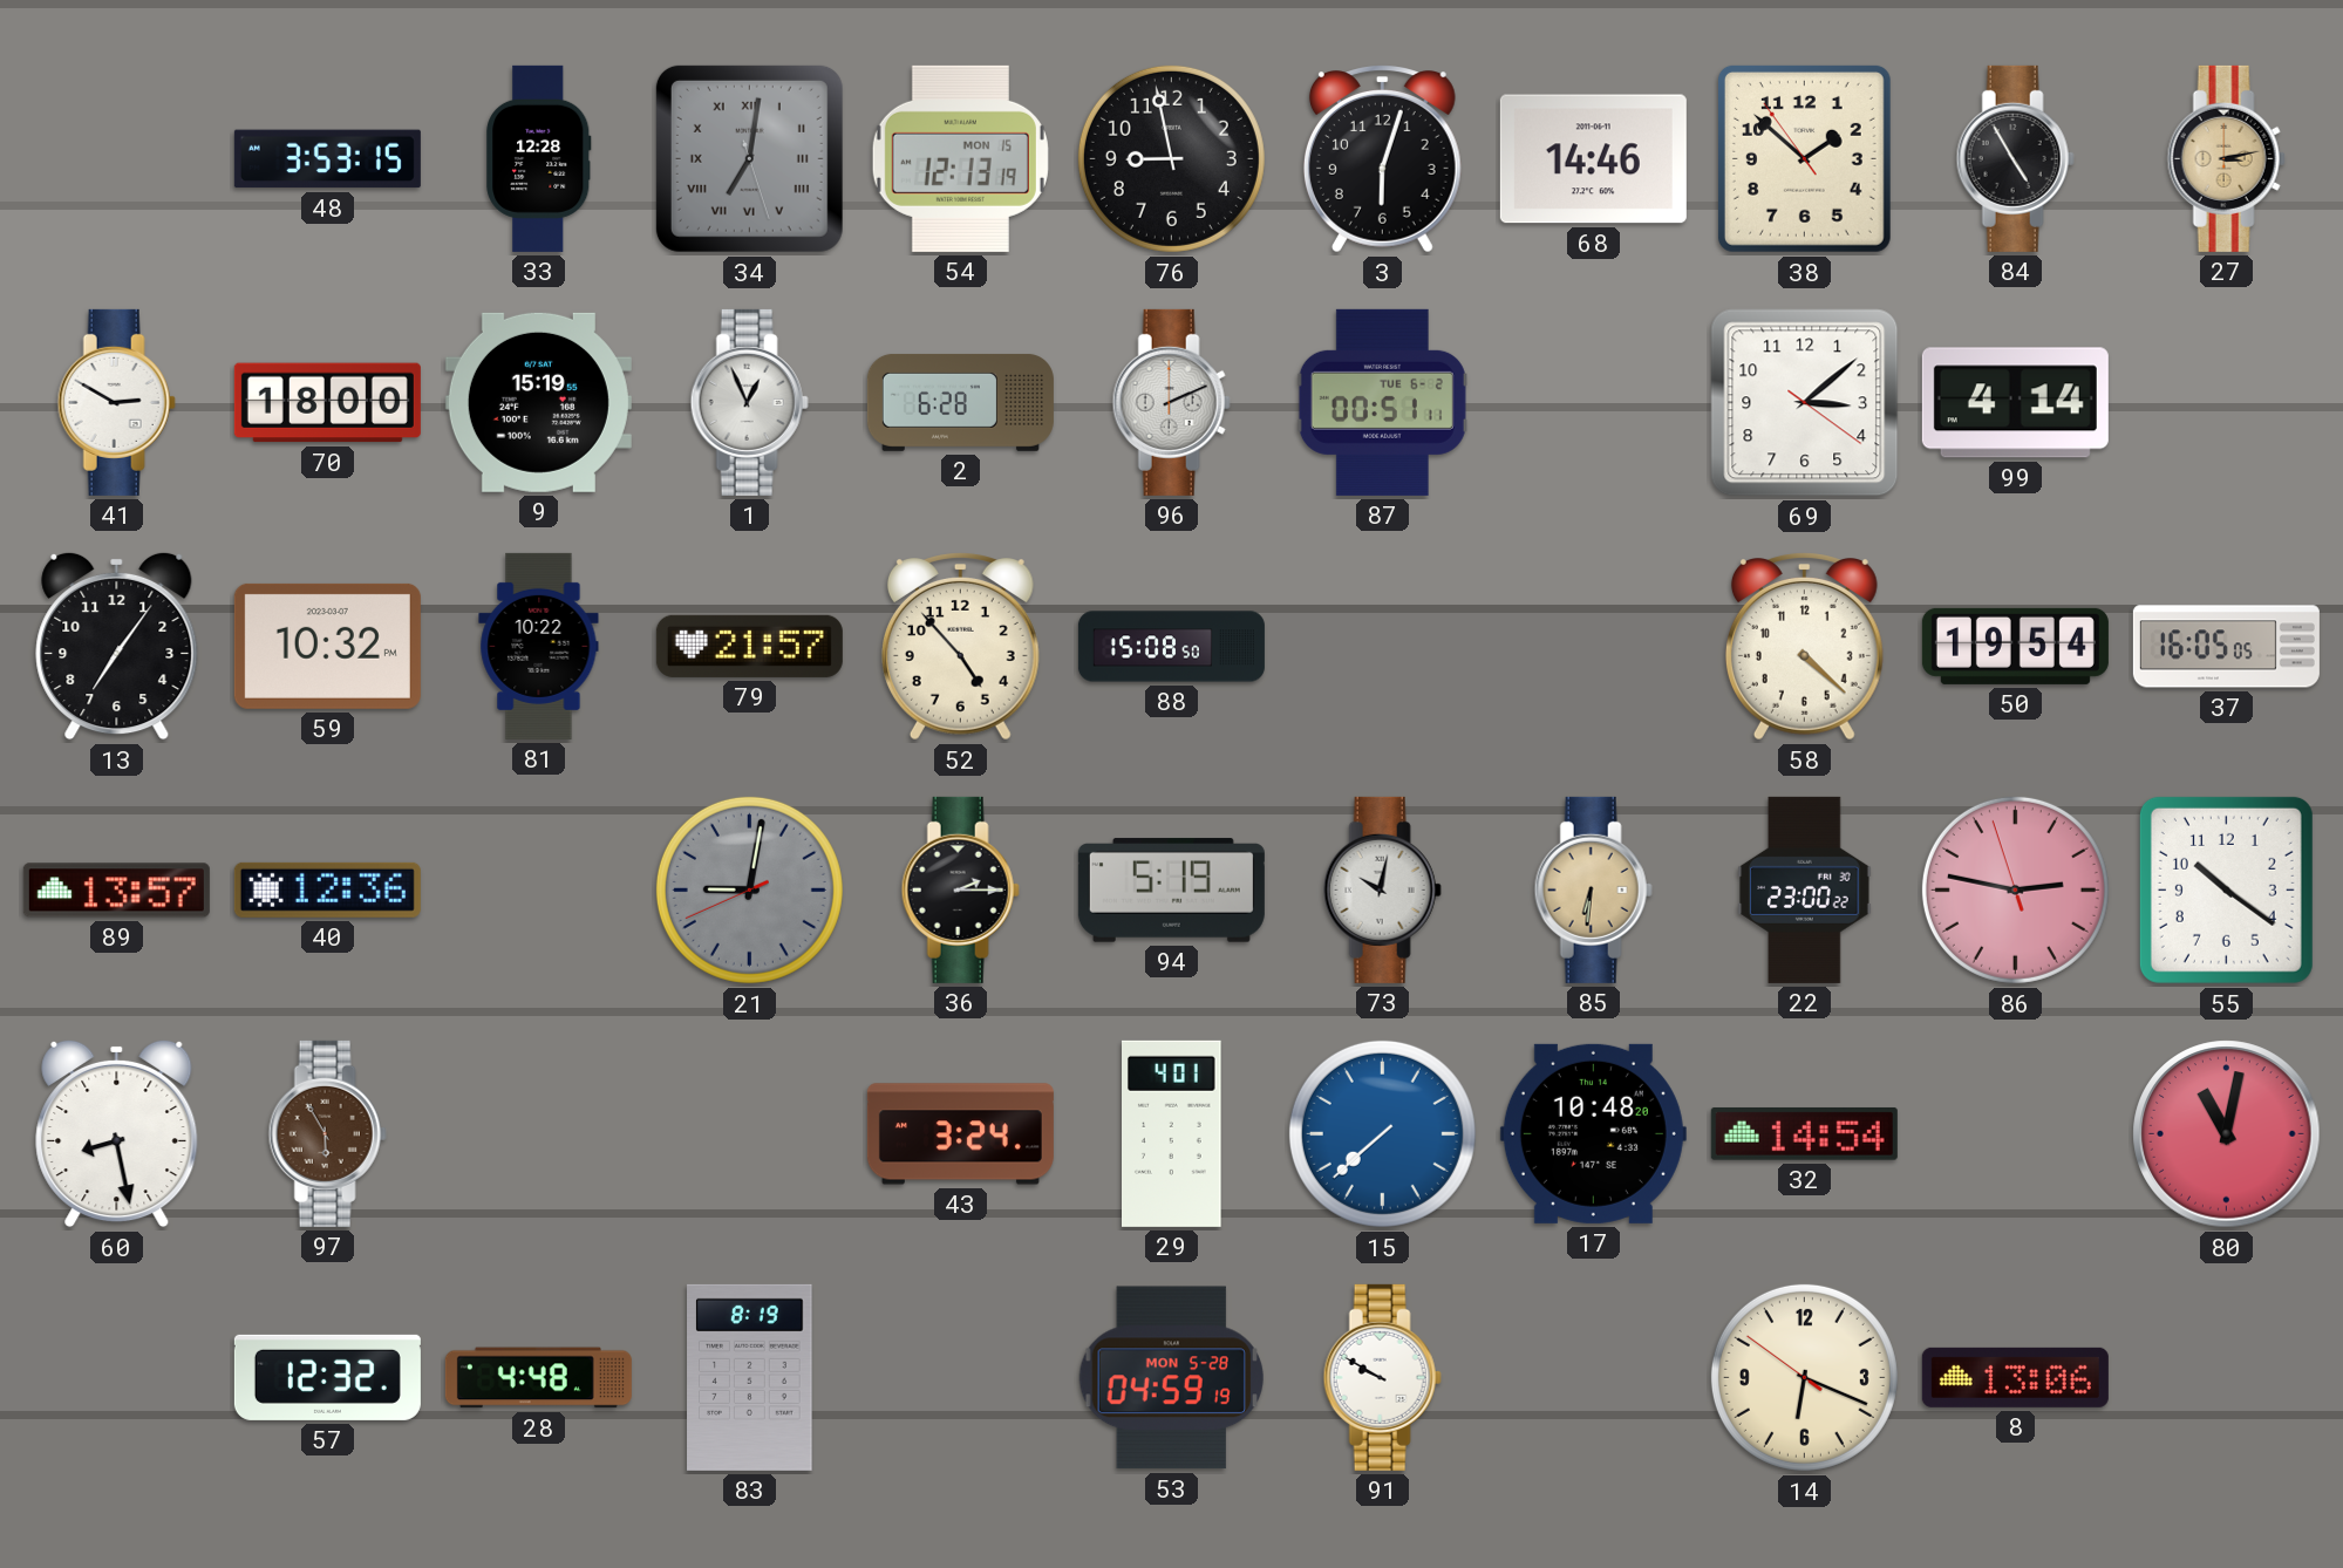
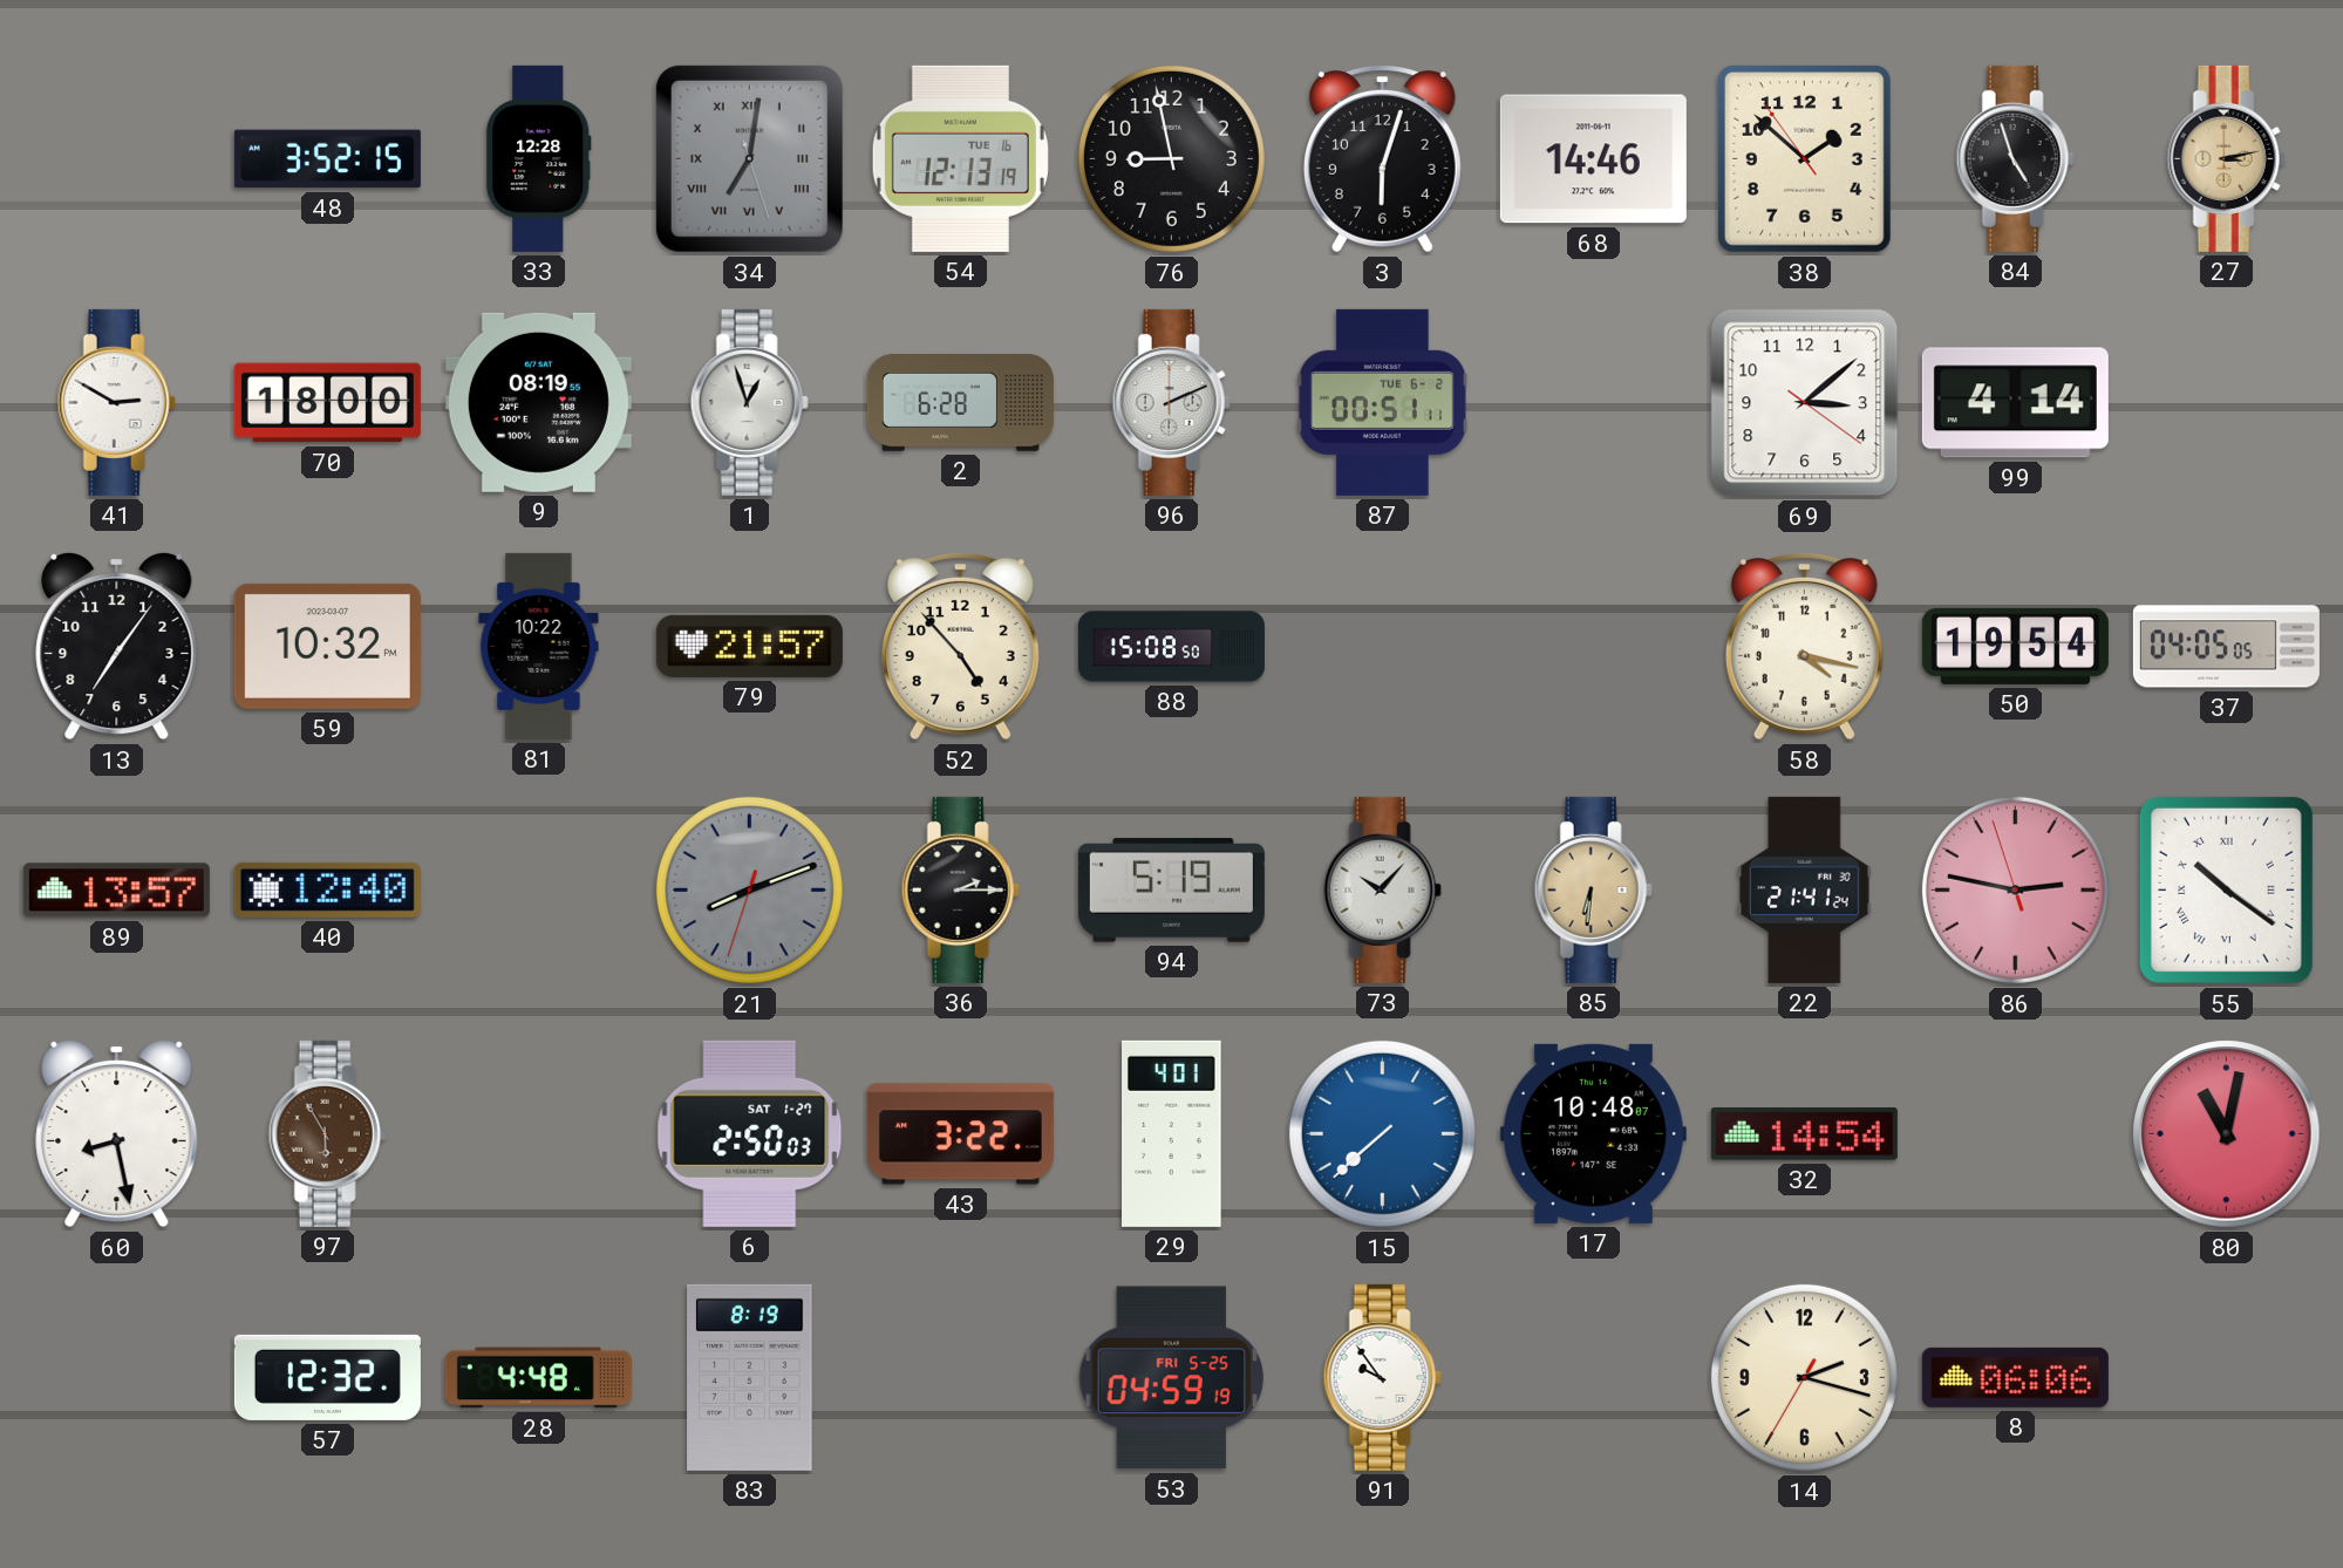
48: 3:53 -> 3:52
54 date: MON 15 -> TUE 16
84: 4:55 -> 4:57
9: 15:19 -> 08:19
1: 12:56 -> 12:57
58: 4:22 -> 4:17
37: 16:05 -> 04:05
40: 12:36 -> 12:40
21: 9:01 -> 8:11
73: 10:02 -> 10:07
22: 23:00 -> 21:41
55 numerals: Arabic -> Roman
6: none -> 2:50
43: 3:24 -> 3:22
17: 10:48:20 -> 10:48:07
53 date: MON 5-28 -> FRI 5-25
91: 9:50 -> 9:54
14: 6:18 -> 2:17
8: 13:06 -> 06:06
